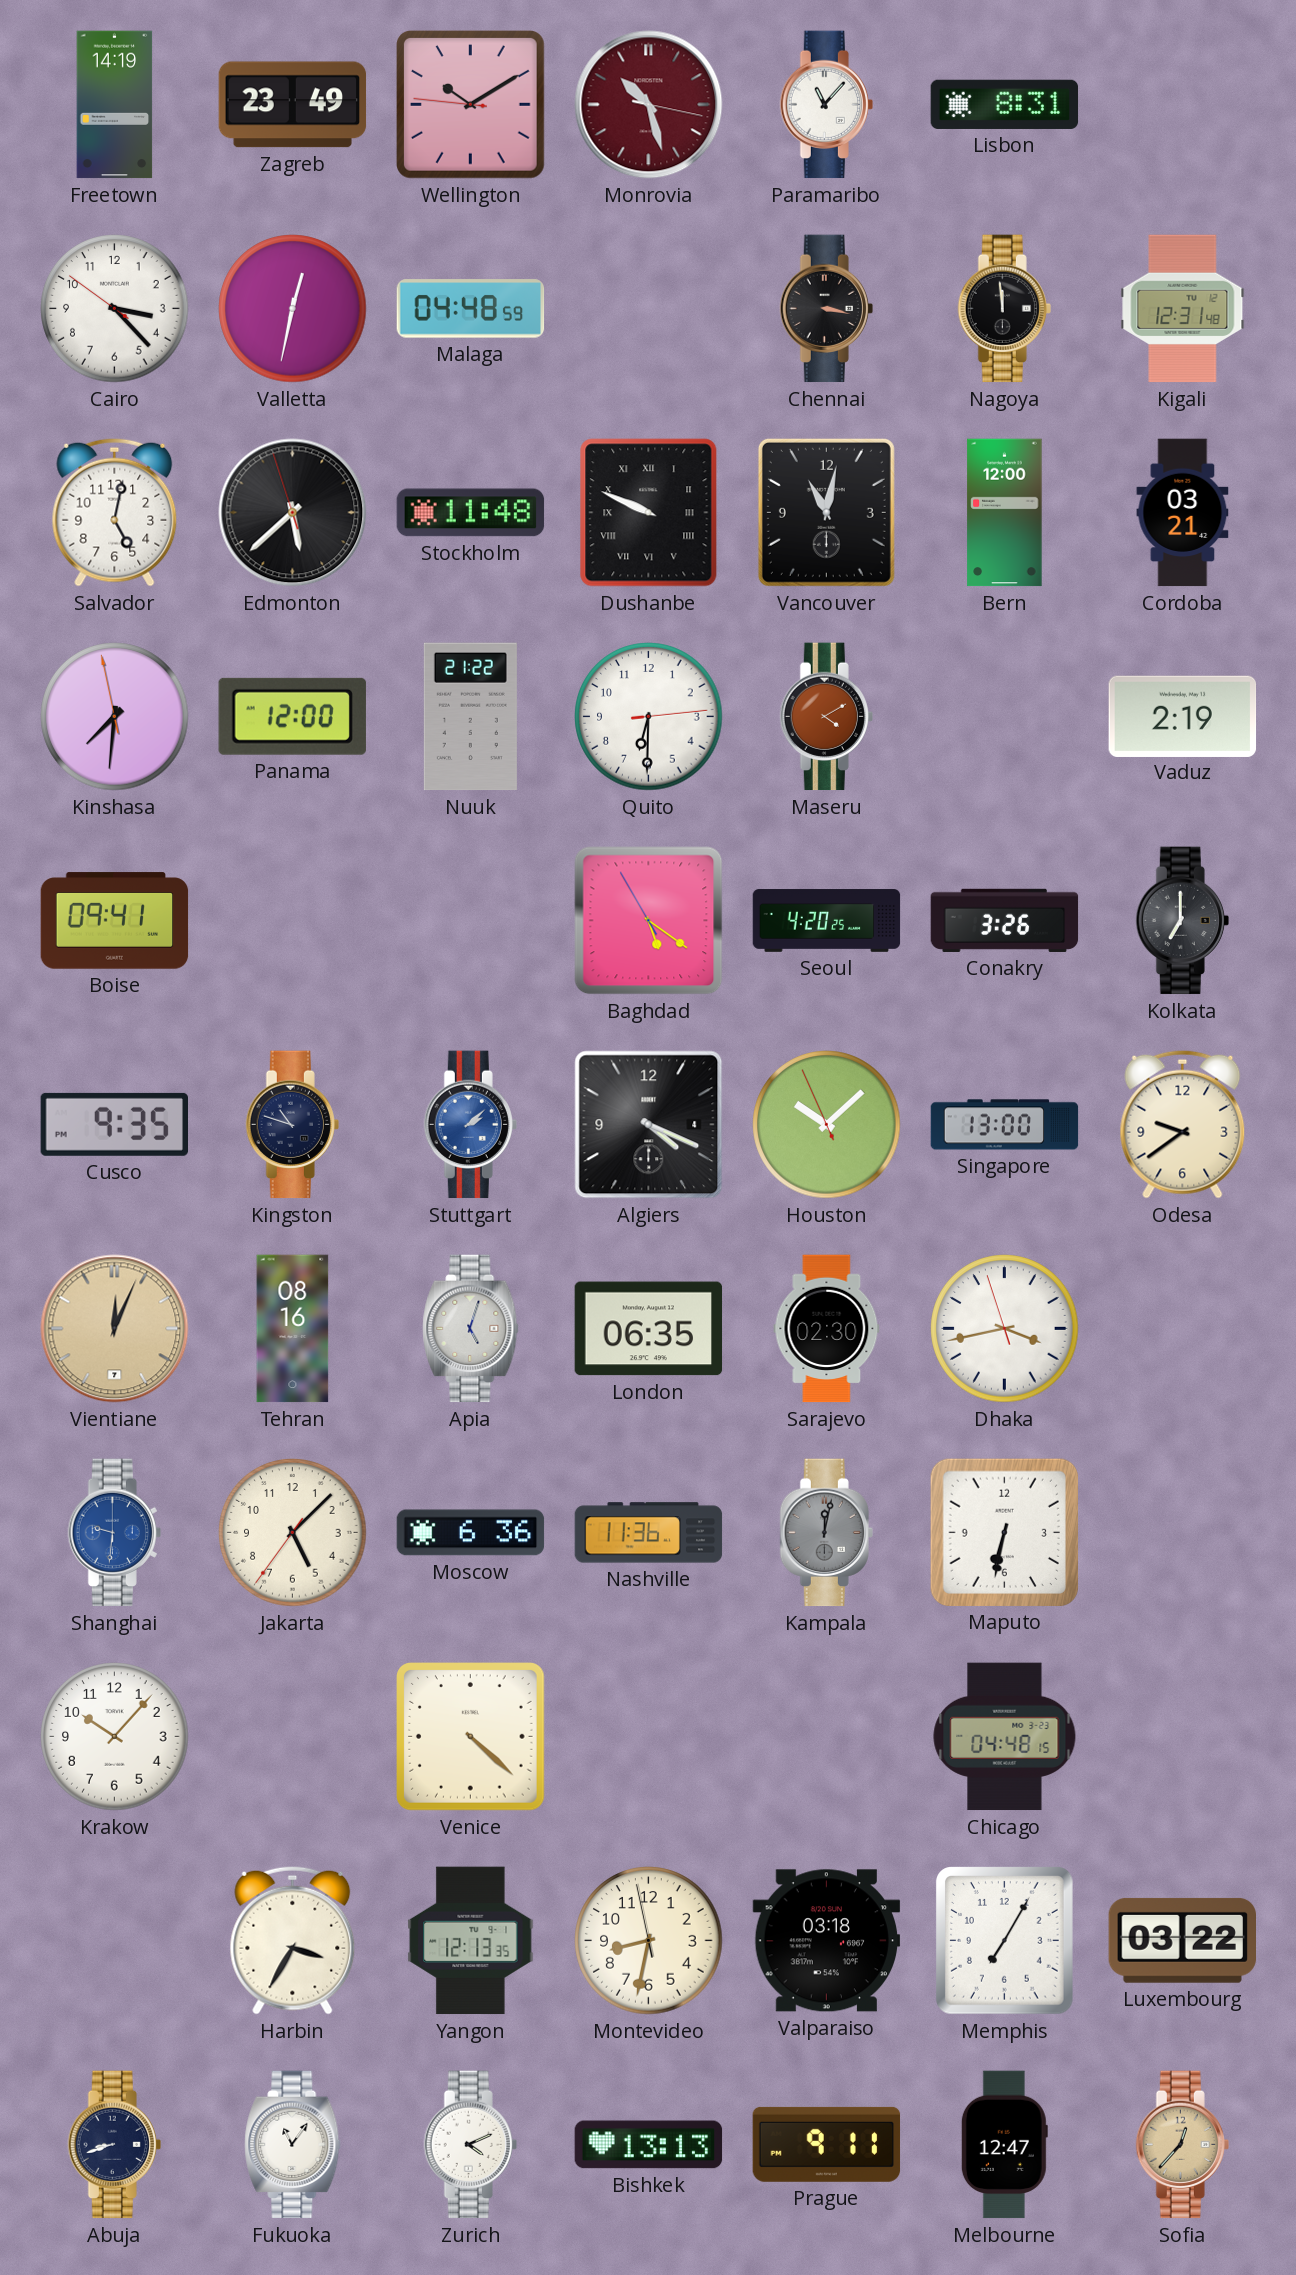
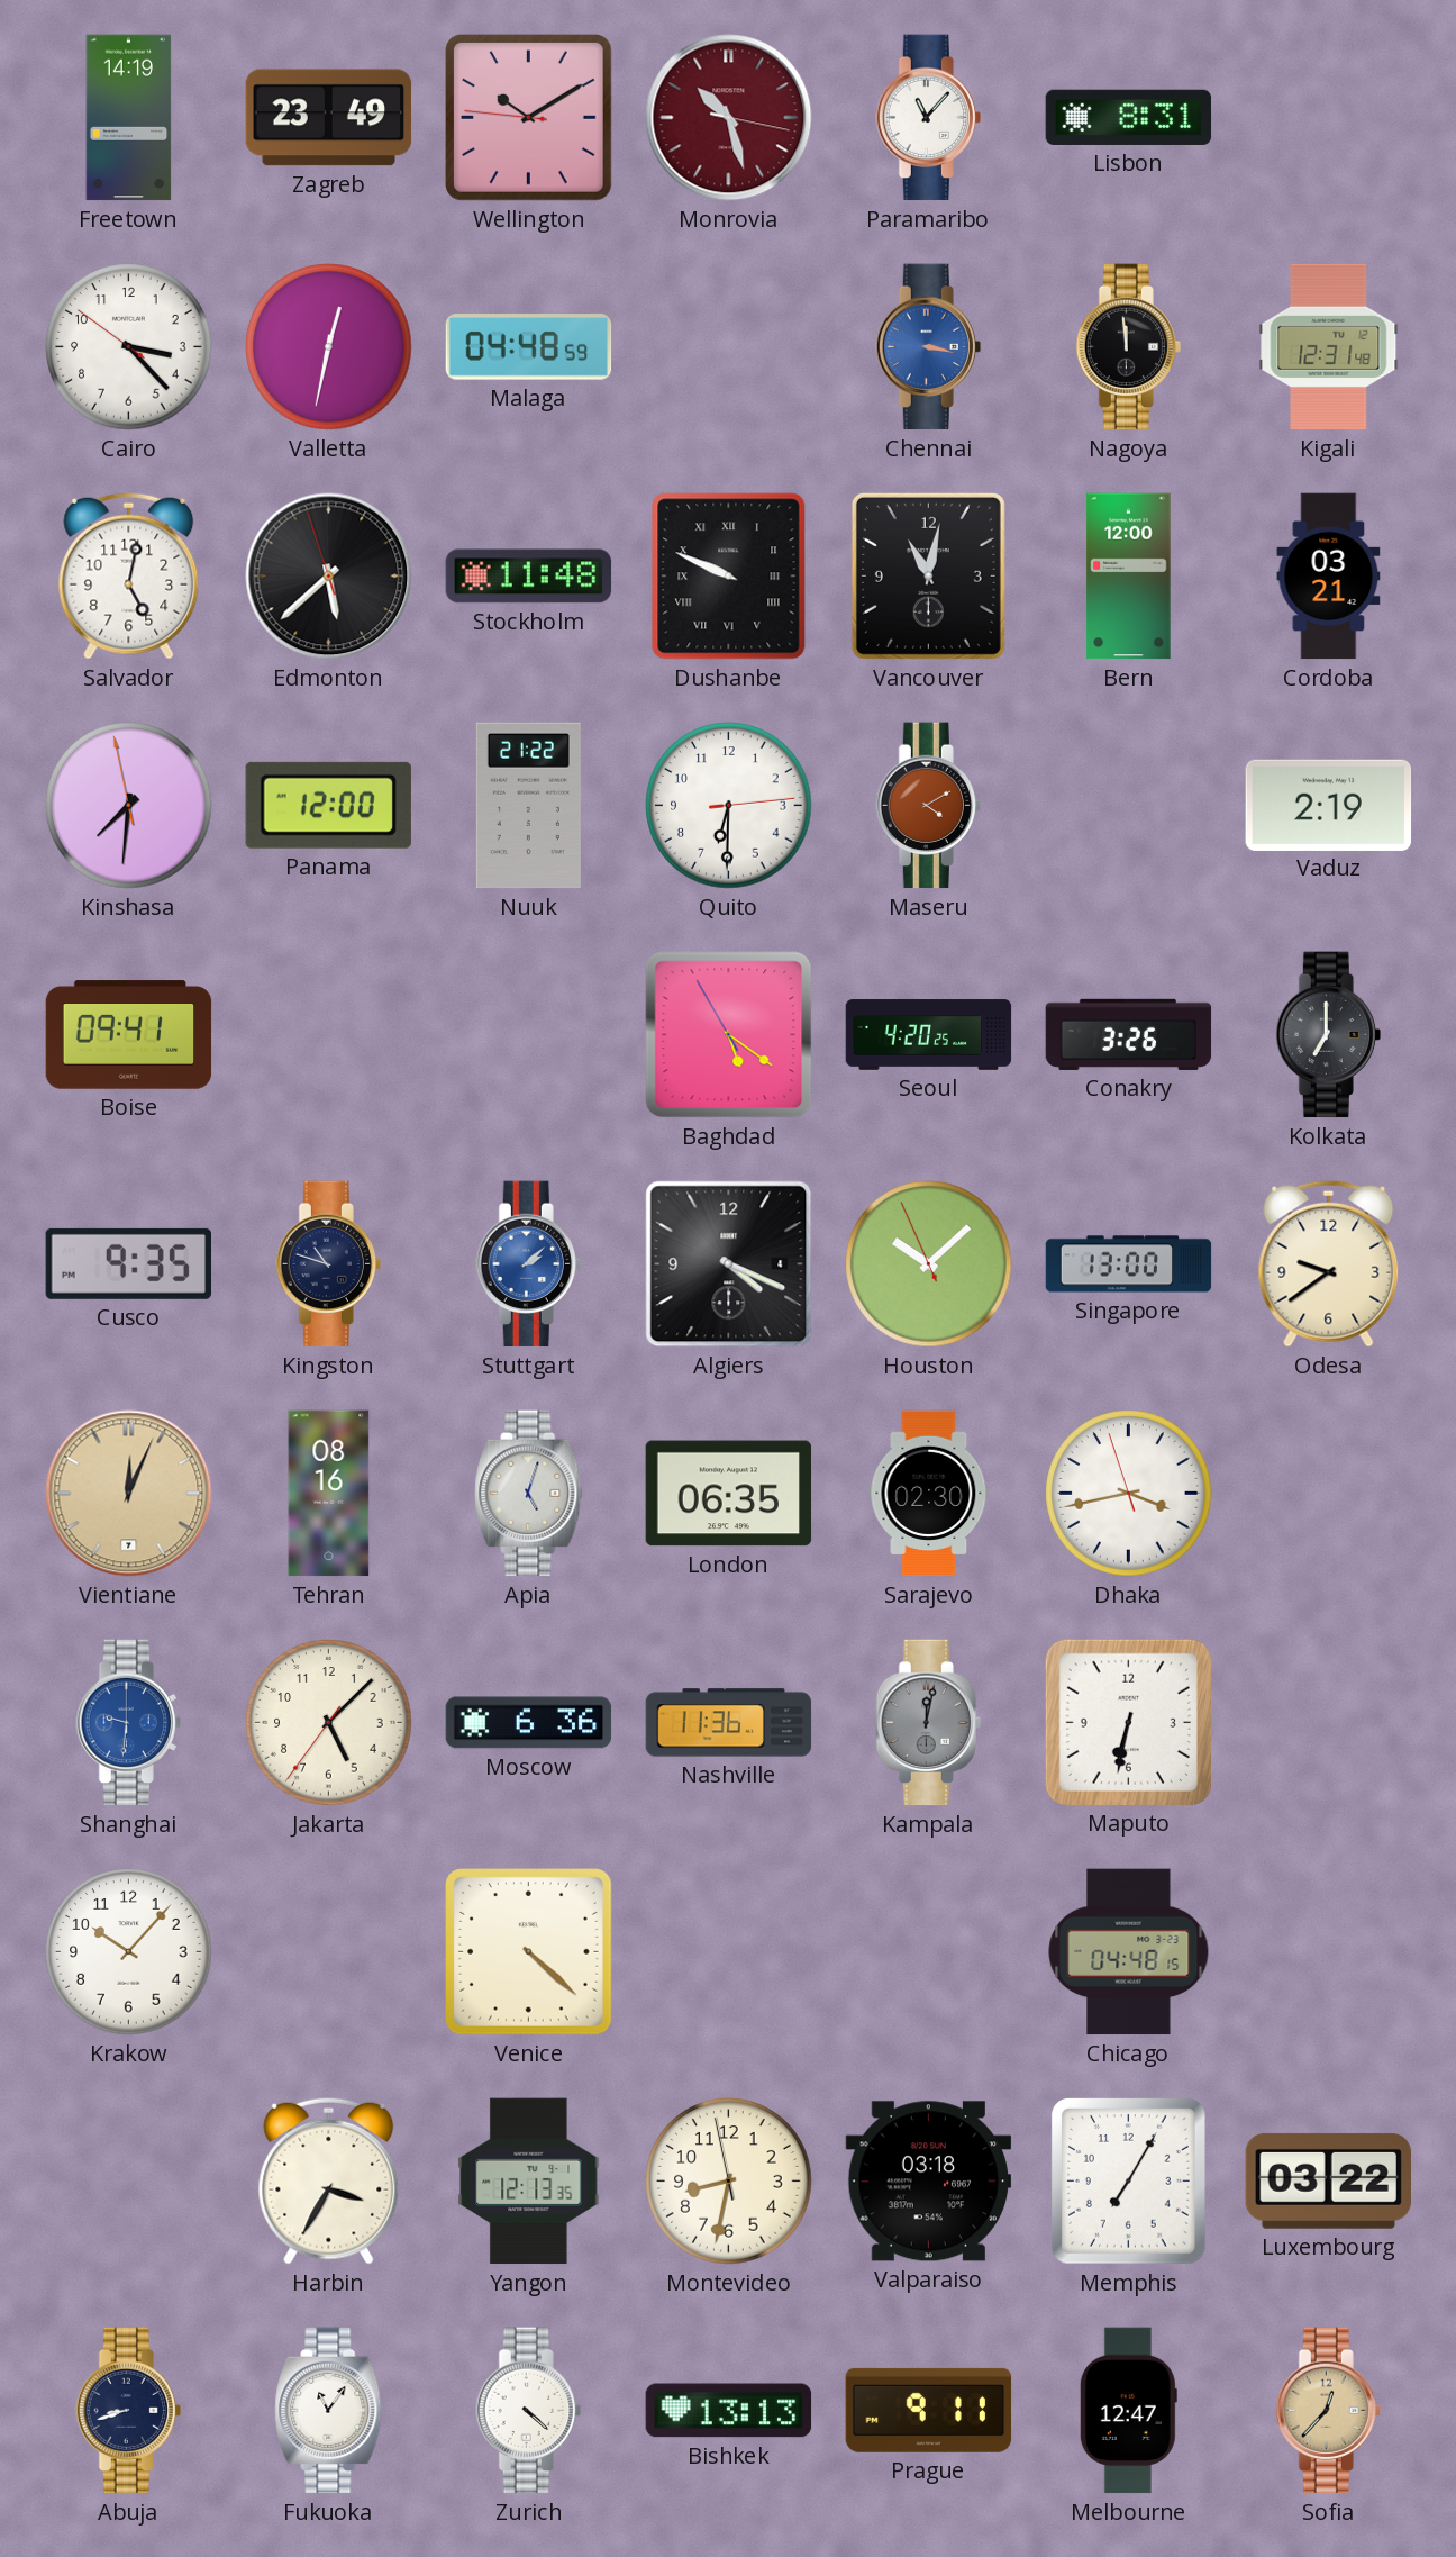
Chennai dial: black -> blue
Zurich: 4:11 -> 4:22
